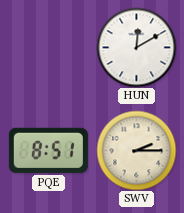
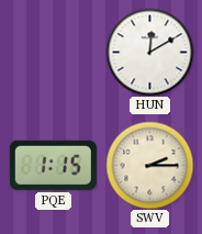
PQE: 8:51 -> 1:15
